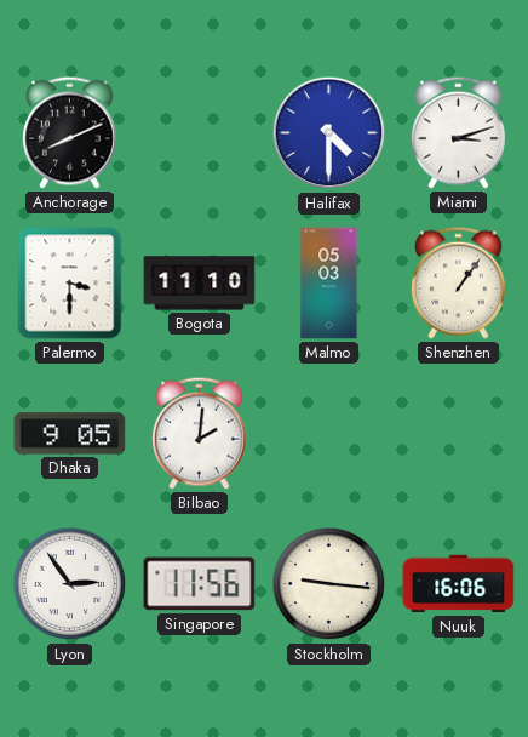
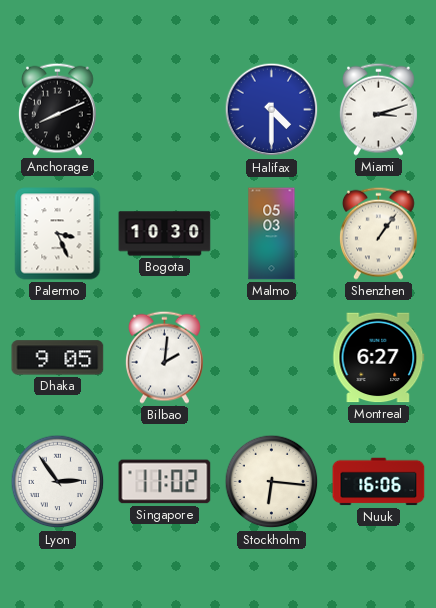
Palermo: 3:30 -> 3:26
Bogota: 11:10 -> 10:30
Montreal: none -> 6:27
Singapore: 11:56 -> 11:02
Stockholm: 9:16 -> 6:16
